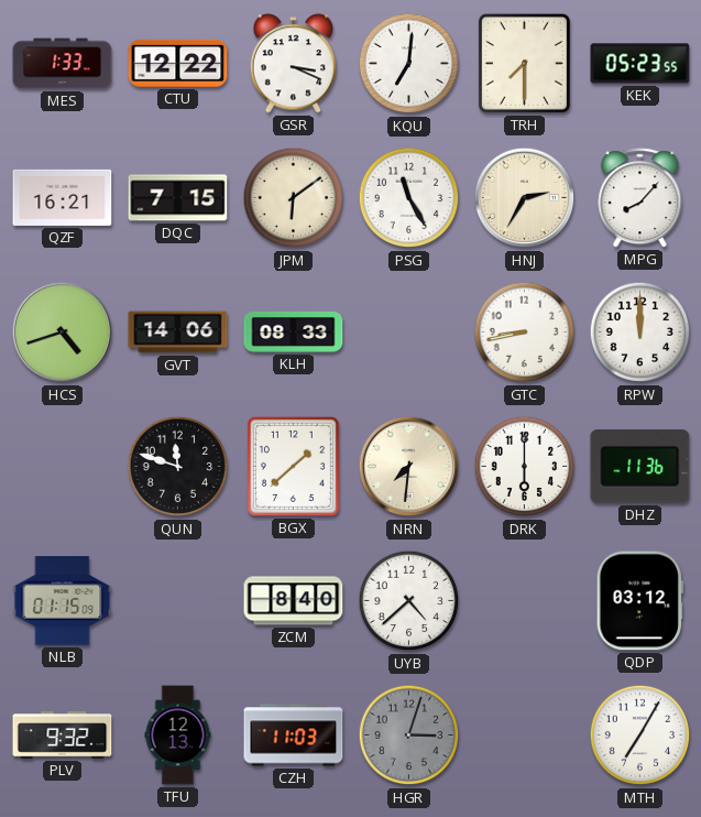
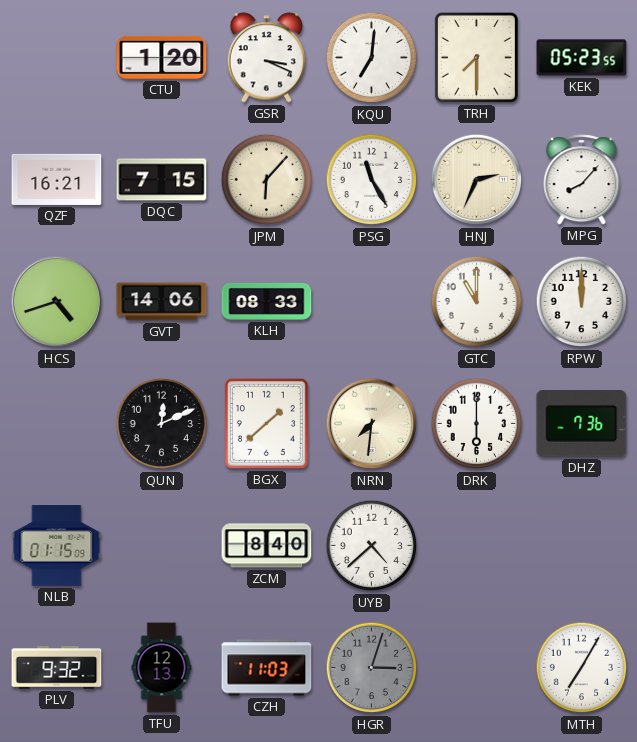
MES: 1:33 -> none
CTU: 12:22 -> 1:20
JPM: 6:09 -> 6:07
HNJ: 2:35 -> 2:34
GTC: 8:43 -> 11:00
QUN: 11:48 -> 12:11
DHZ: 11:36 -> 7:36
QDP: 03:12 -> none
